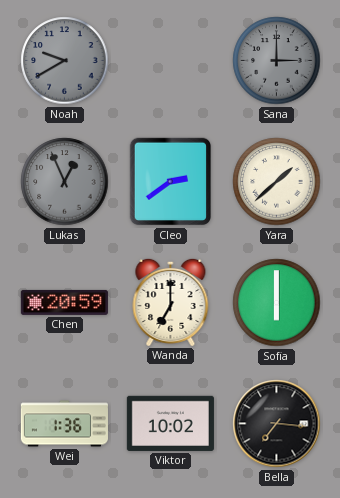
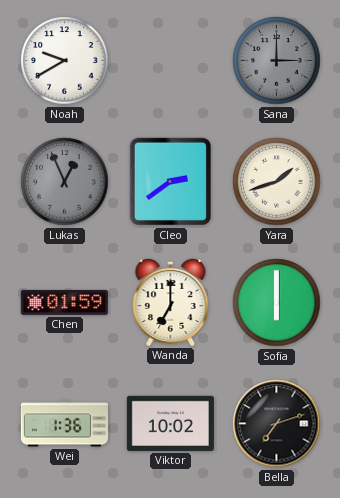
Noah dial: grey -> white
Yara: 1:38 -> 1:42
Chen: 20:59 -> 01:59
Bella: 7:16 -> 7:12
